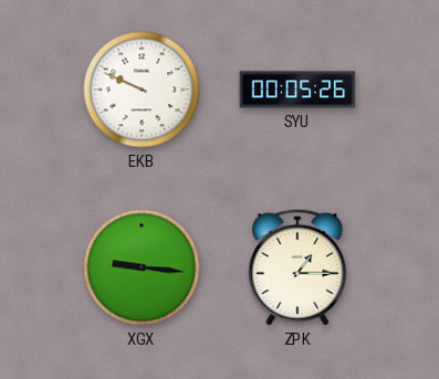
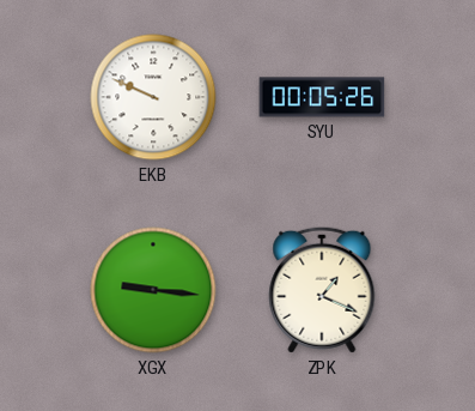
ZPK: 1:15 -> 1:19
